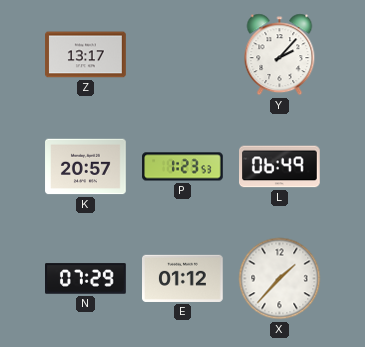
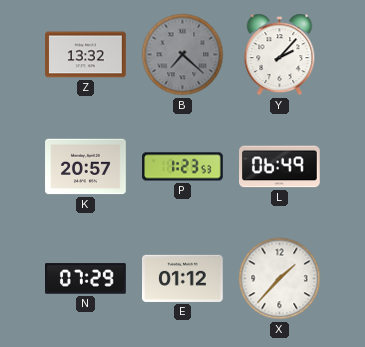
Z: 13:17 -> 13:32
B: none -> 7:22
